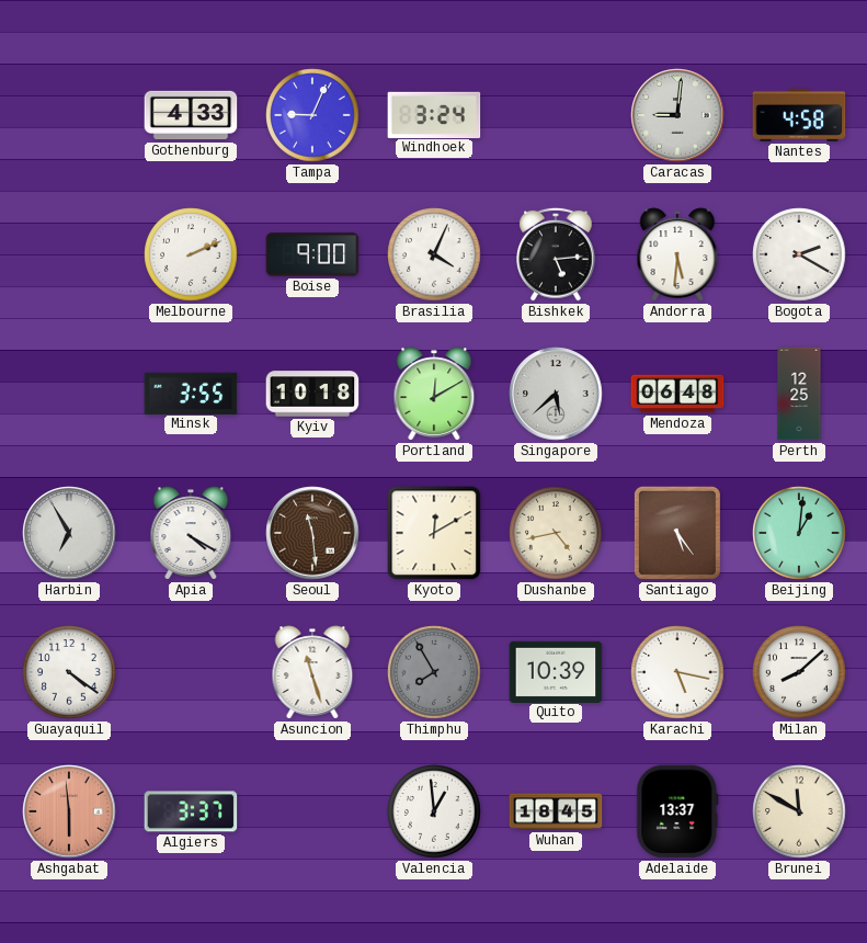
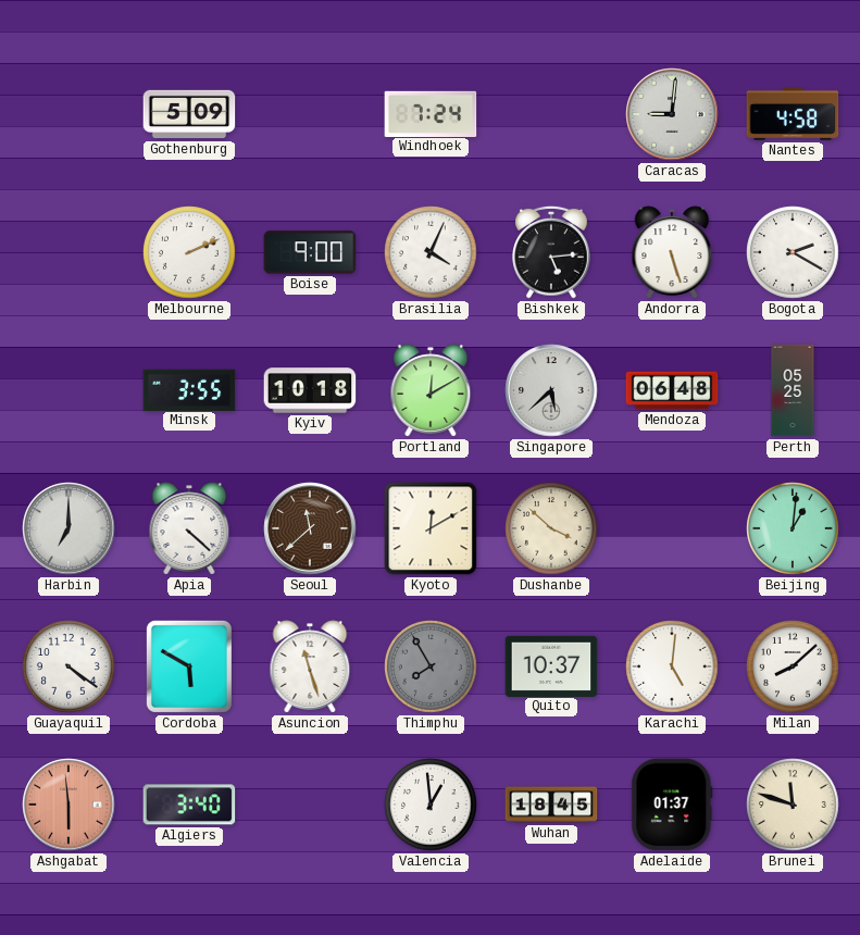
Gothenburg: 4:33 -> 5:09
Tampa: 9:04 -> none
Windhoek: 3:24 -> 7:24
Andorra: 5:31 -> 5:27
Perth: 12:25 -> 05:25
Harbin: 6:55 -> 7:00
Apia: 4:20 -> 4:22
Seoul: 11:29 -> 11:38
Dushanbe: 4:43 -> 3:52
Santiago: 5:24 -> none
Cordoba: none -> 5:50
Quito: 10:39 -> 10:37
Karachi: 5:17 -> 5:01
Algiers: 3:37 -> 3:40
Adelaide: 13:37 -> 01:37
Brunei: 11:50 -> 11:48
